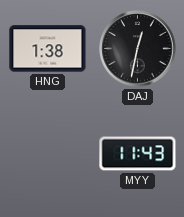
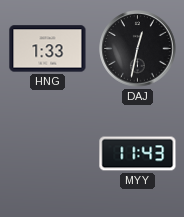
HNG: 1:38 -> 1:33
